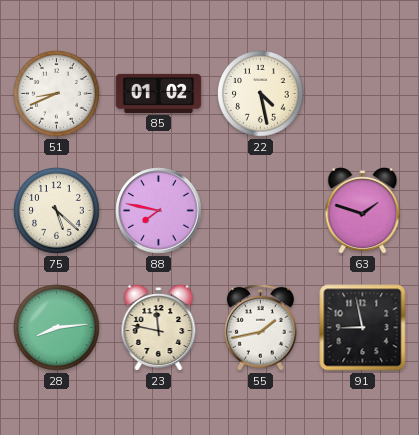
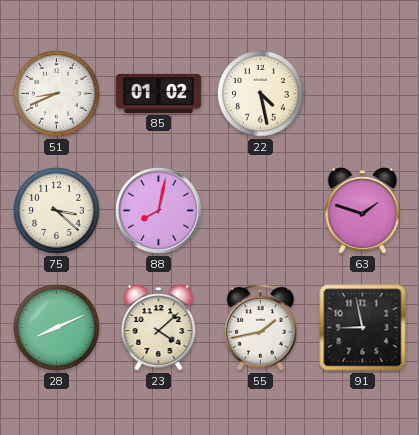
75: 5:22 -> 3:22
88: 7:47 -> 8:02
28: 8:14 -> 8:11
23: 11:47 -> 4:08
